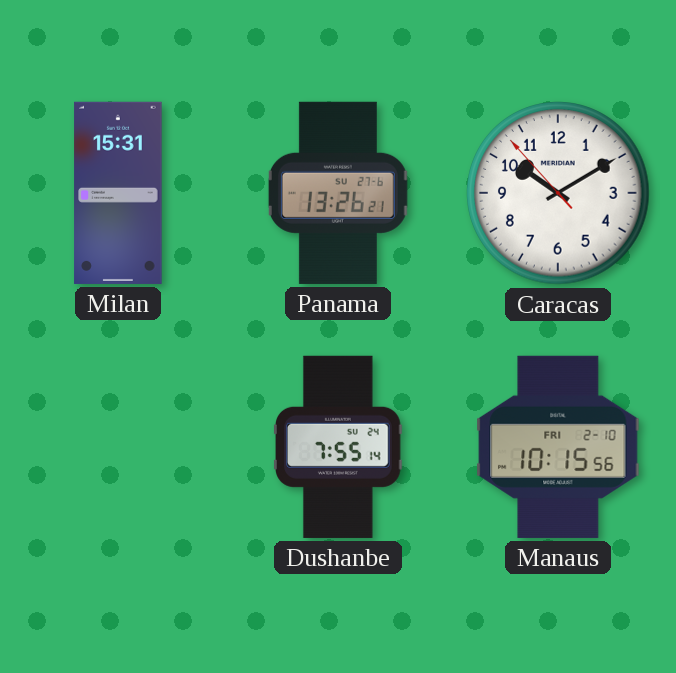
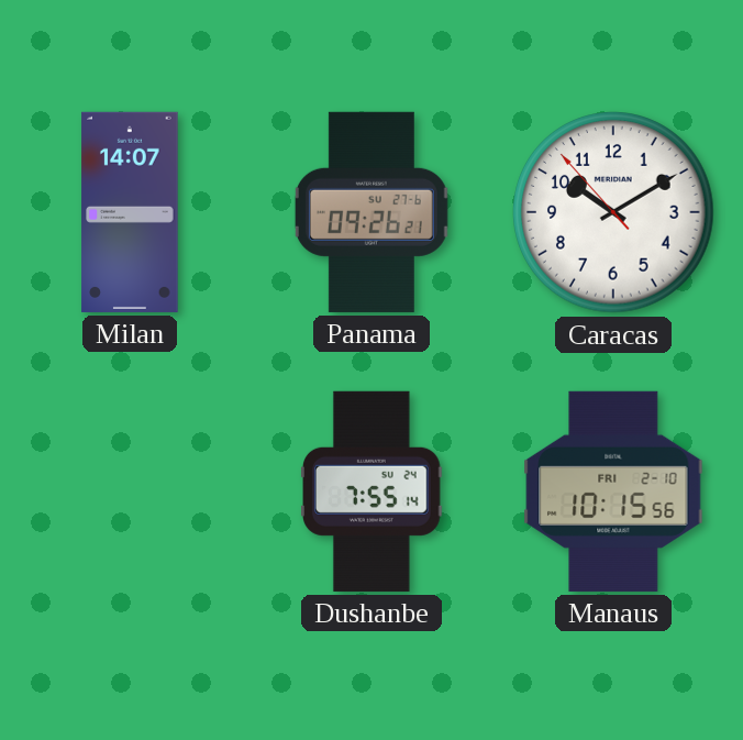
Milan: 15:31 -> 14:07
Panama: 13:26 -> 09:26
